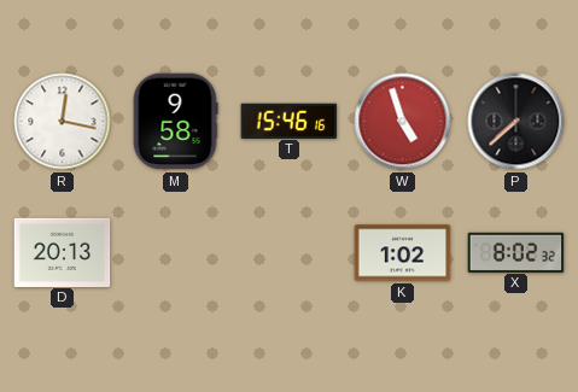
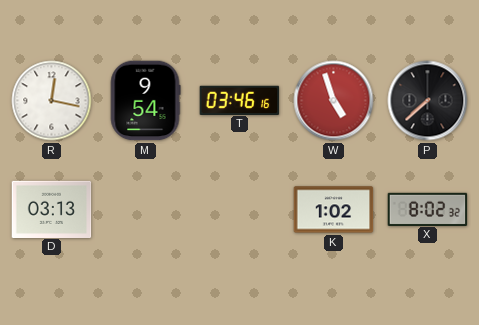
M: 9:58 -> 9:54
T: 15:46 -> 03:46
D: 20:13 -> 03:13
